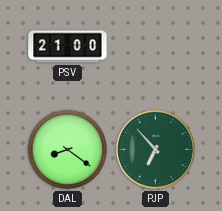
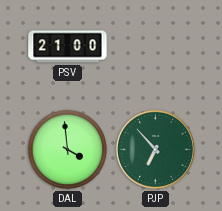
DAL: 8:21 -> 3:59
